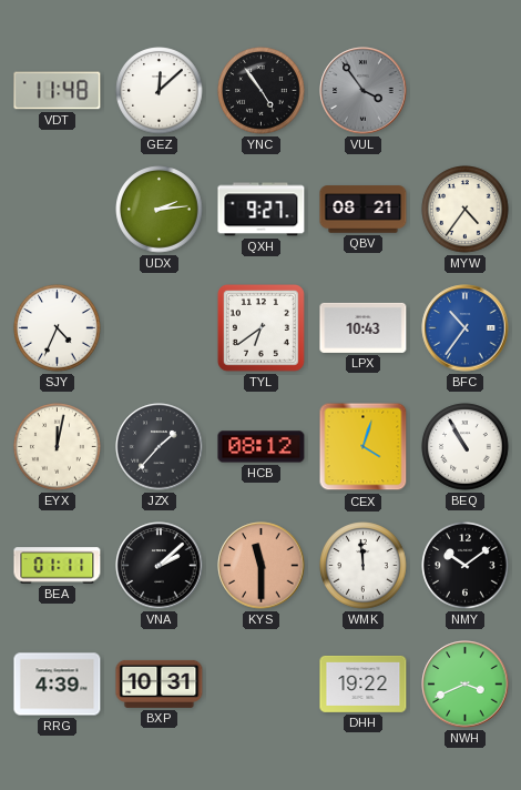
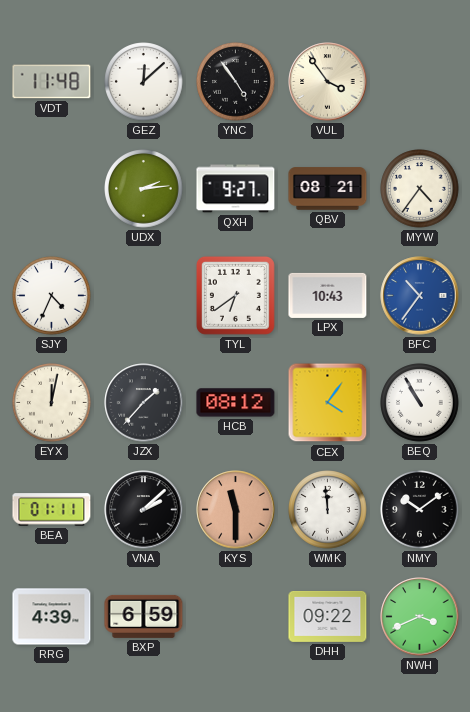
VUL dial: grey -> cream
CEX: 4:03 -> 4:06
BXP: 10:31 -> 6:59
DHH: 19:22 -> 09:22
